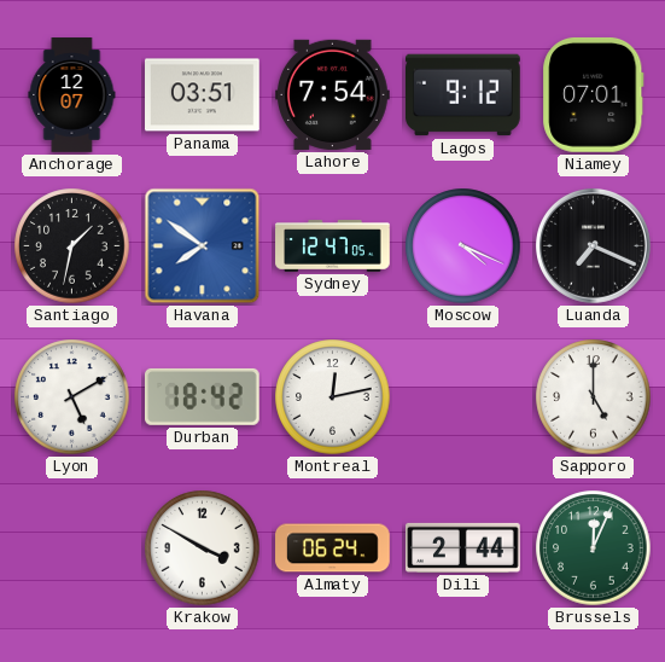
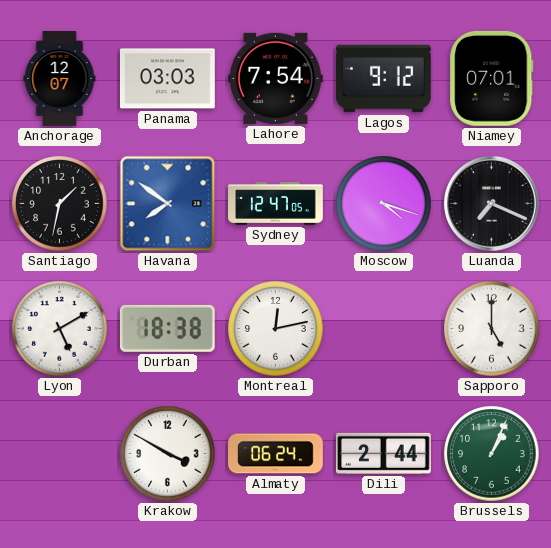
Panama: 03:51 -> 03:03
Moscow: 4:19 -> 4:18
Durban: 18:42 -> 18:38
Brussels: 12:04 -> 1:04
